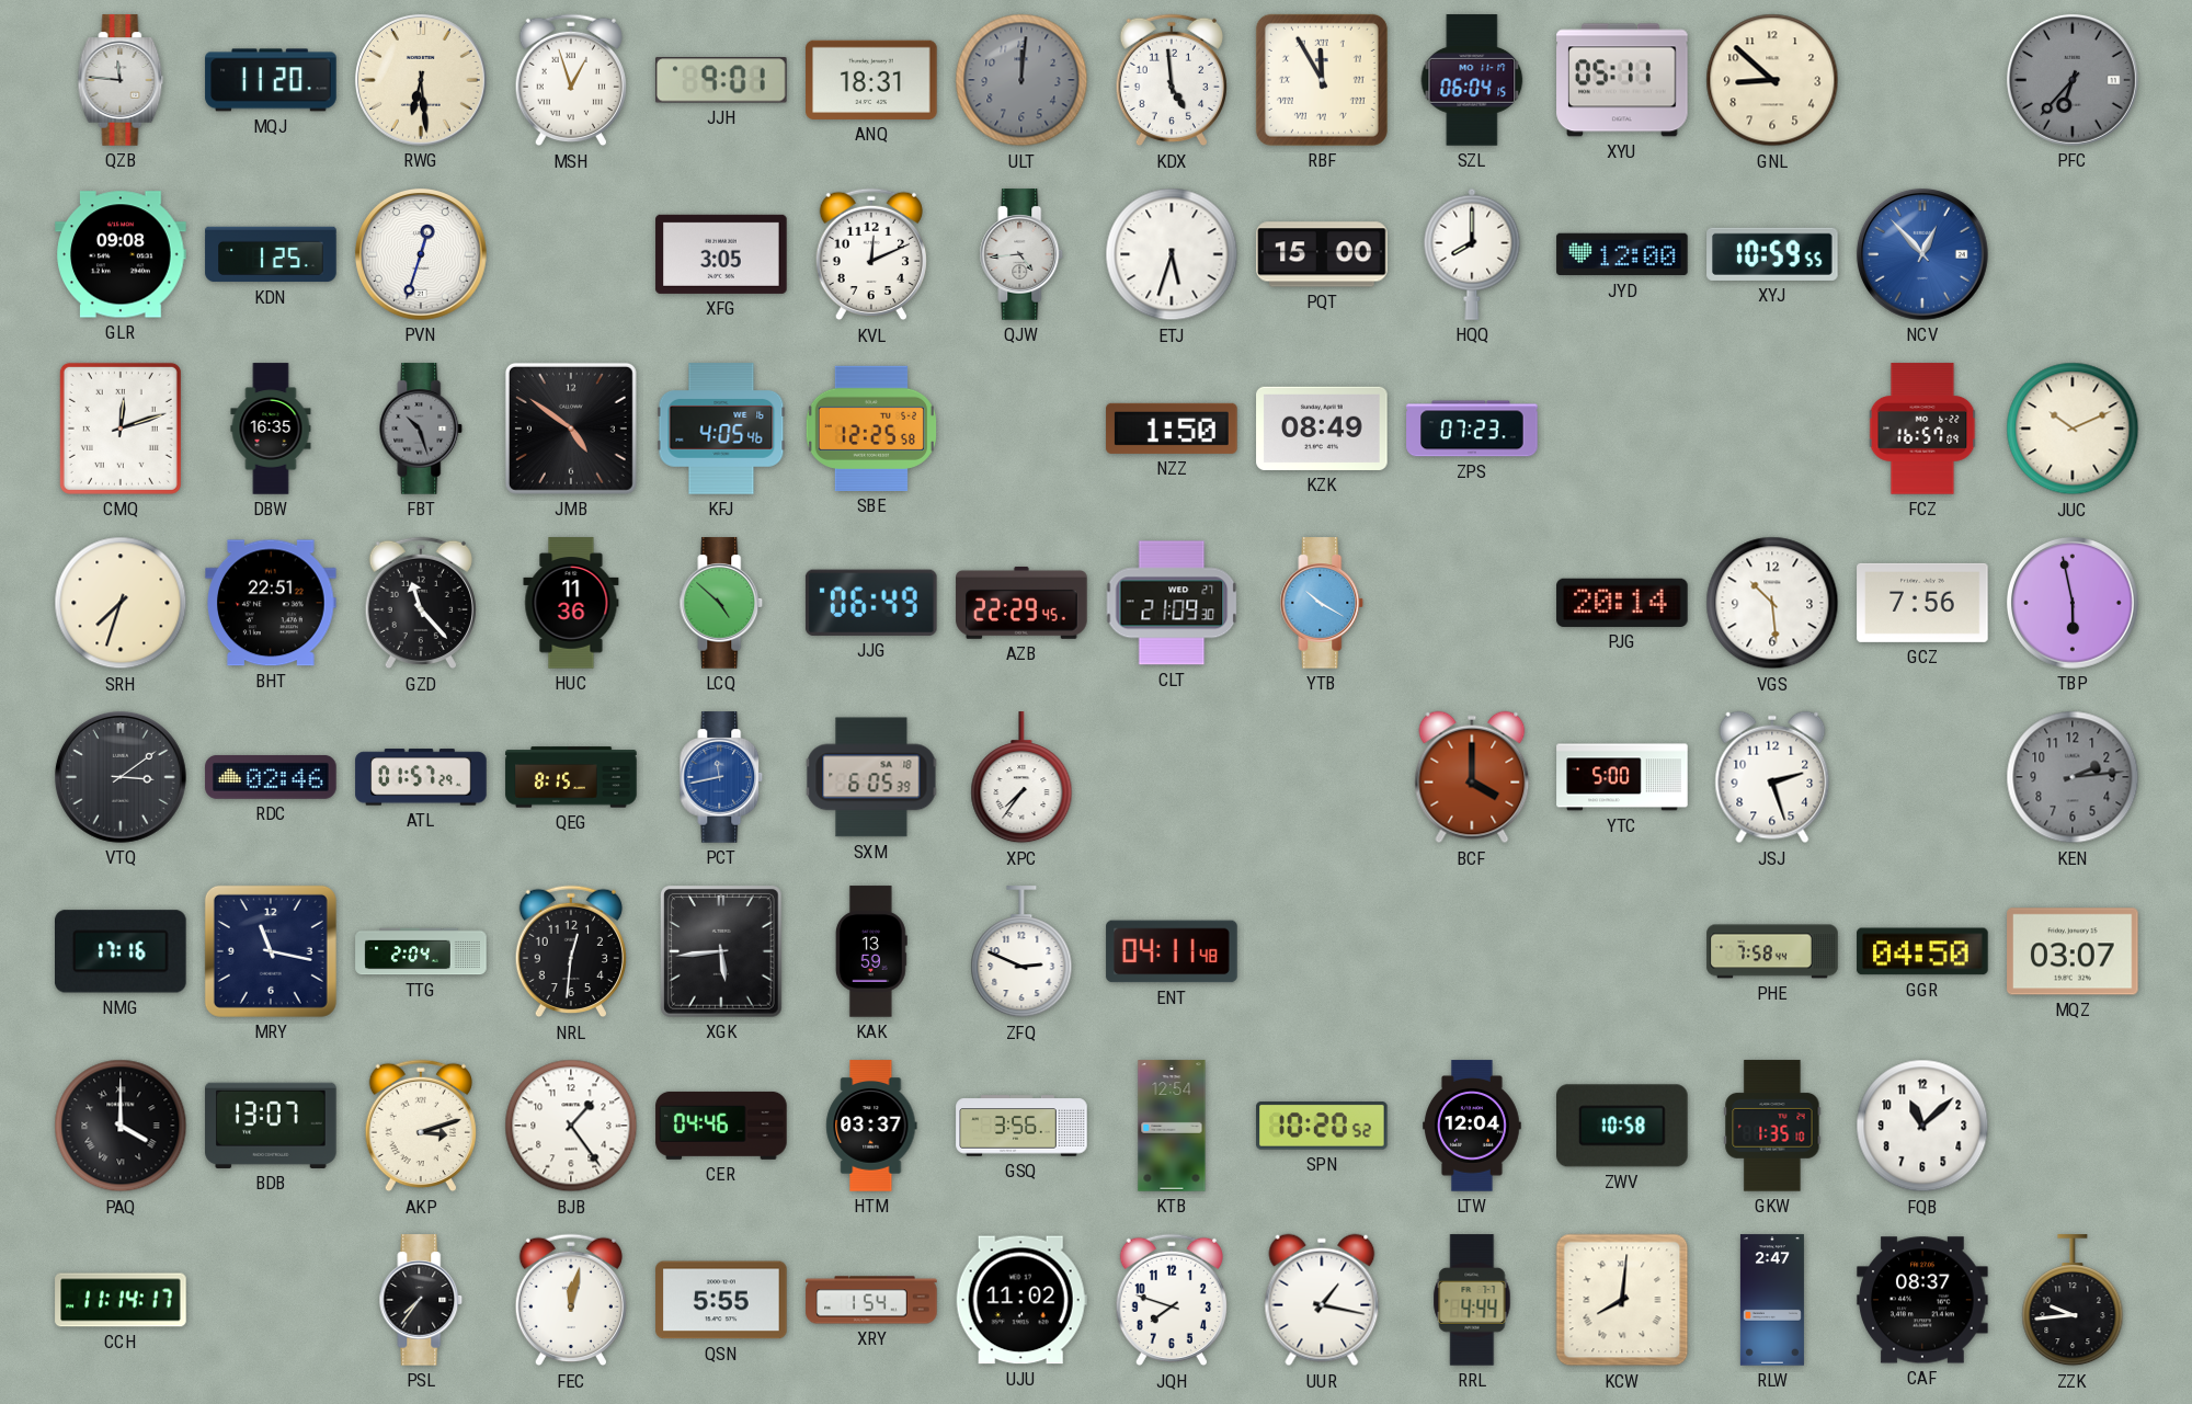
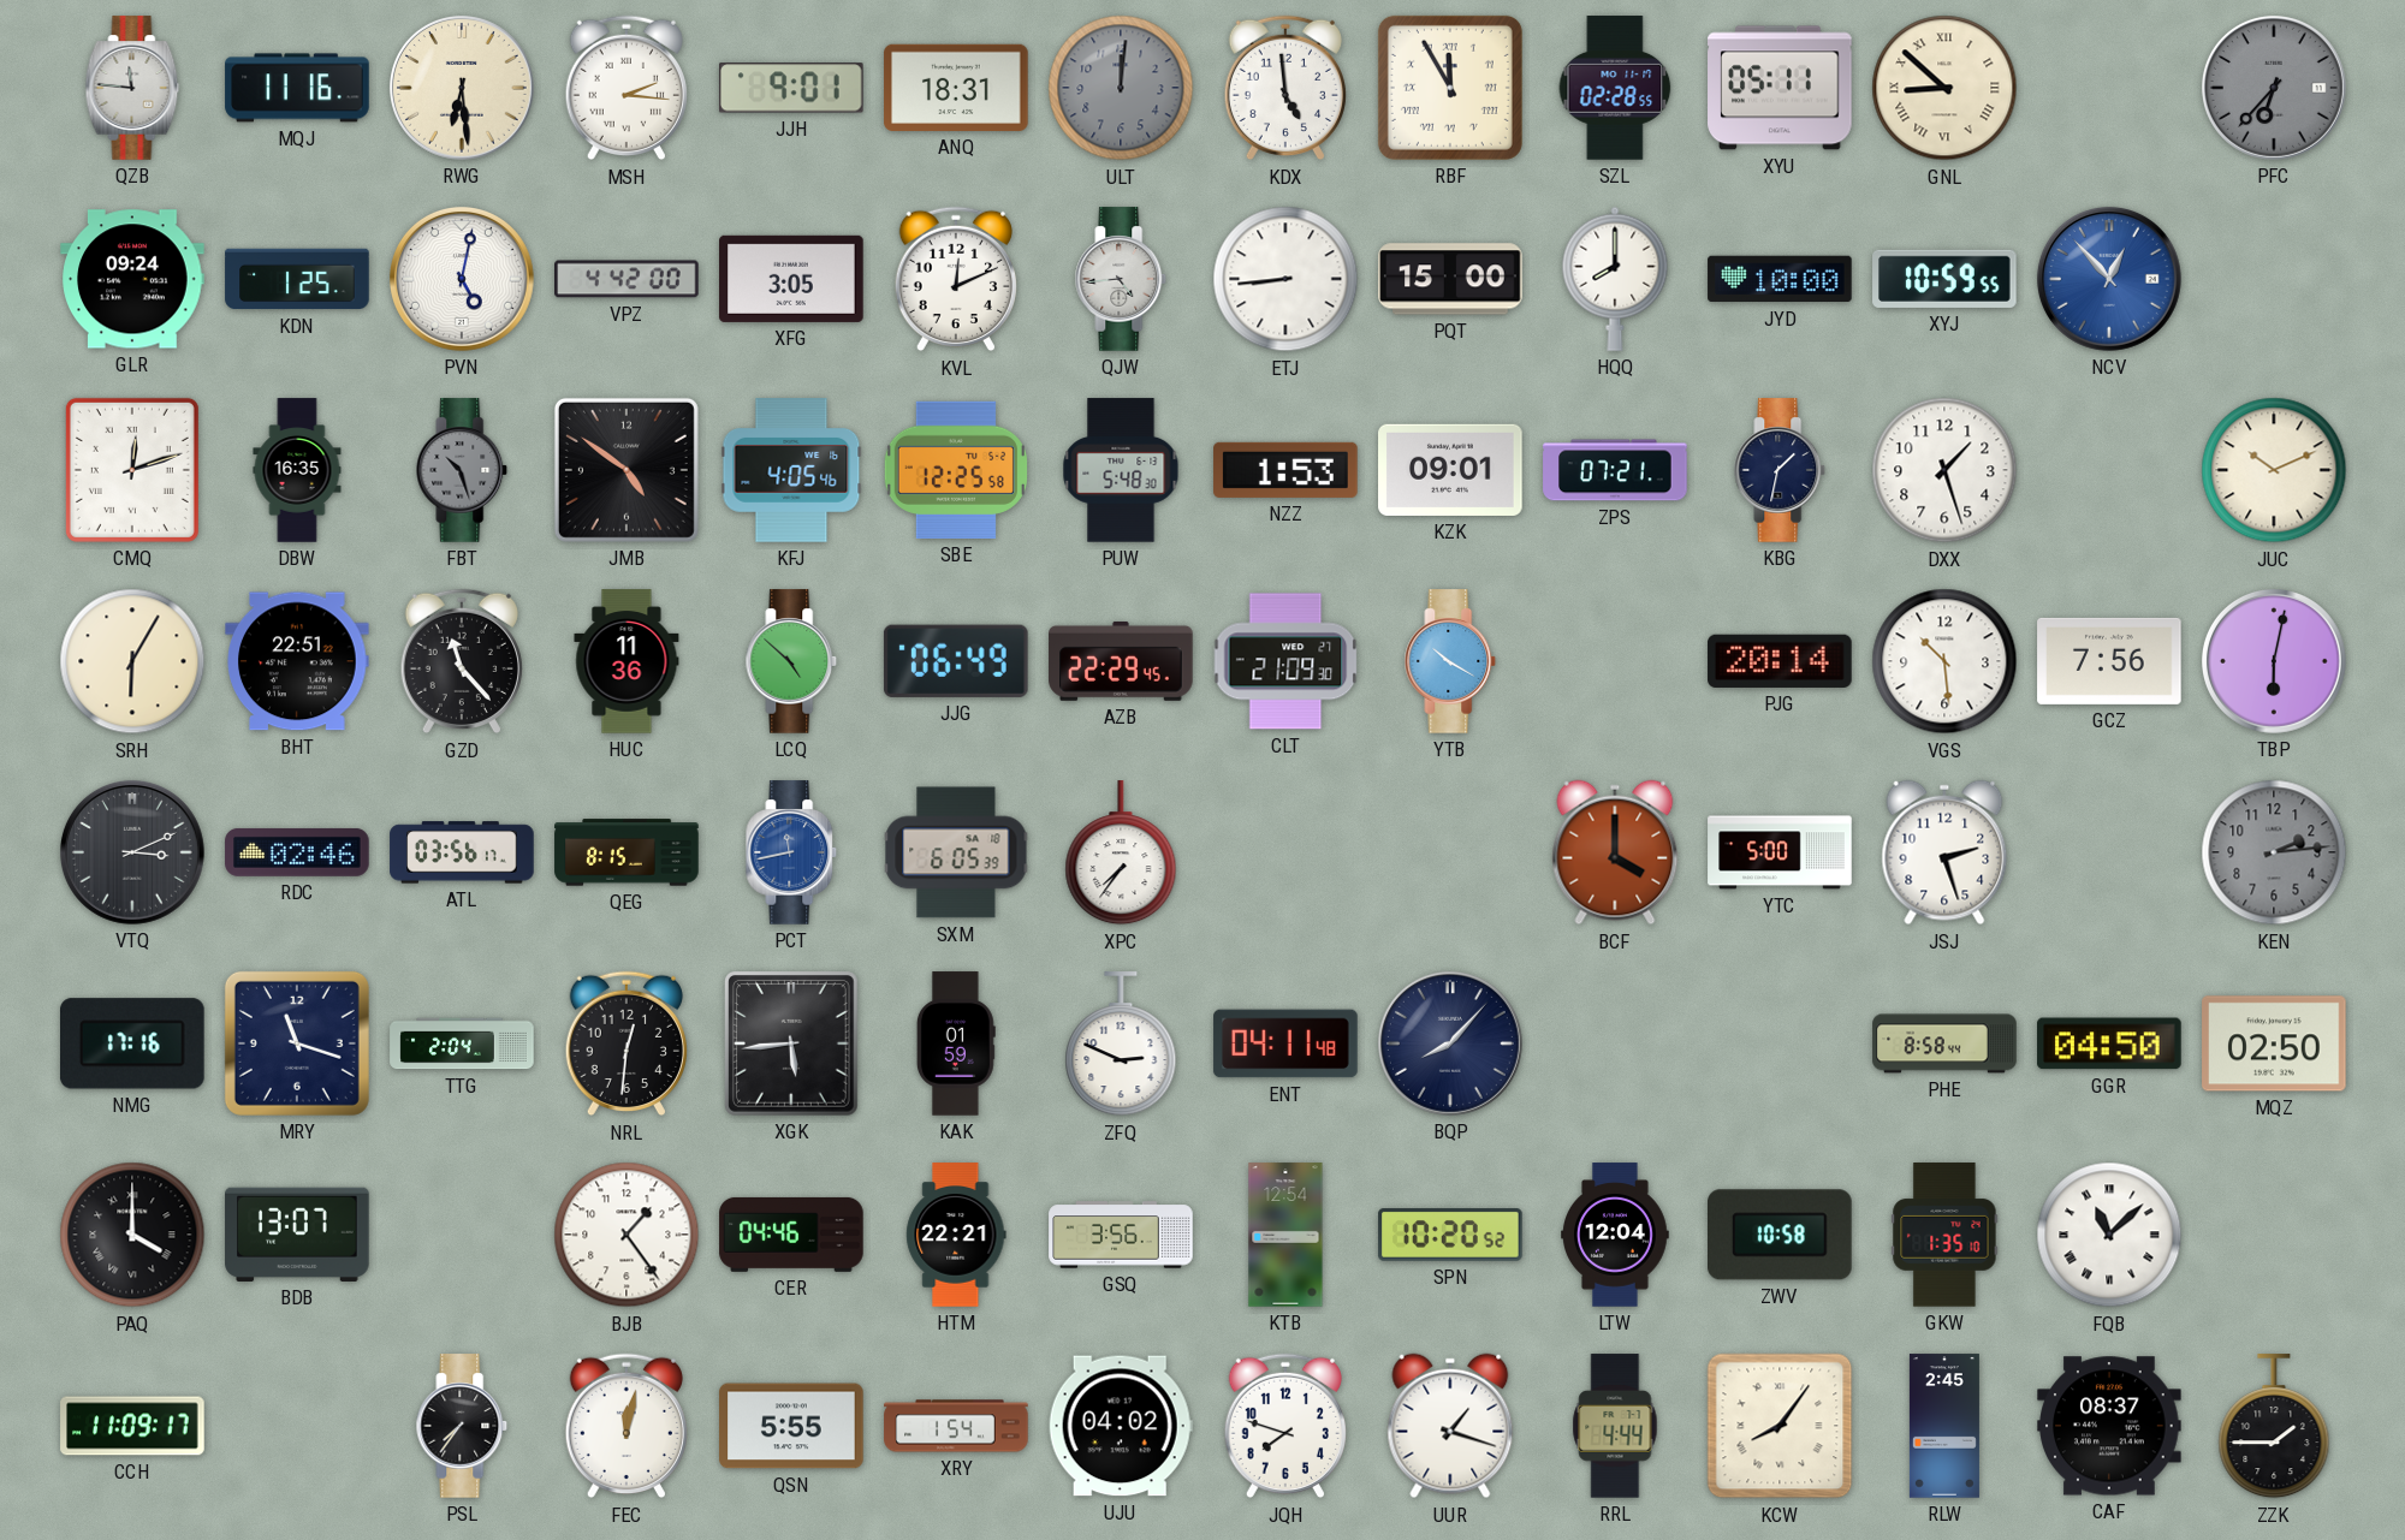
MQJ: 11:20 -> 11:16
MSH: 12:57 -> 2:16
SZL: 06:04 -> 02:28
GNL numerals: Arabic -> Roman
GLR: 09:08 -> 09:24
PVN: 12:33 -> 5:02
VPZ: none -> 4:42
ETJ: 5:33 -> 8:44
JYD: 12:00 -> 10:00
PUW: none -> 5:48
NZZ: 1:50 -> 1:53
KZK: 08:49 -> 09:01
ZPS: 07:23 -> 07:21
KBG: none -> 1:32
DXX: none -> 1:27
FCZ: 16:57 -> none
SRH: 7:33 -> 6:05
TBP: 5:58 -> 6:02
VTQ: 3:09 -> 3:11
ATL: 01:57 -> 03:56
MRY: 11:17 -> 11:18
KAK: 13:59 -> 01:59
BQP: none -> 8:07
PHE: 7:58 -> 8:58
MQZ: 03:07 -> 02:50
AKP: 3:12 -> none
HTM: 03:37 -> 22:21
FQB numerals: Arabic -> Roman
CCH: 11:14 -> 11:09
UJU: 11:02 -> 04:02
UUR: 1:17 -> 1:18
KCW: 8:01 -> 8:06
RLW: 2:47 -> 2:45
ZZK: 9:44 -> 1:45
